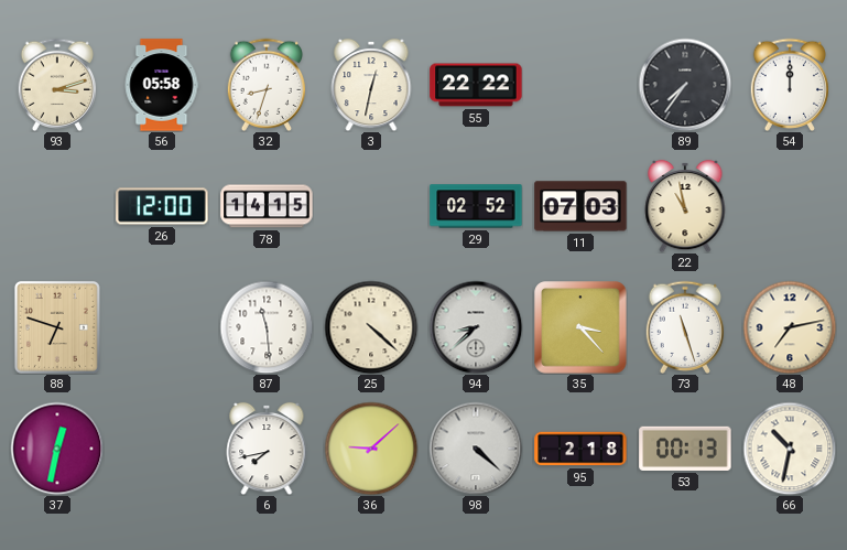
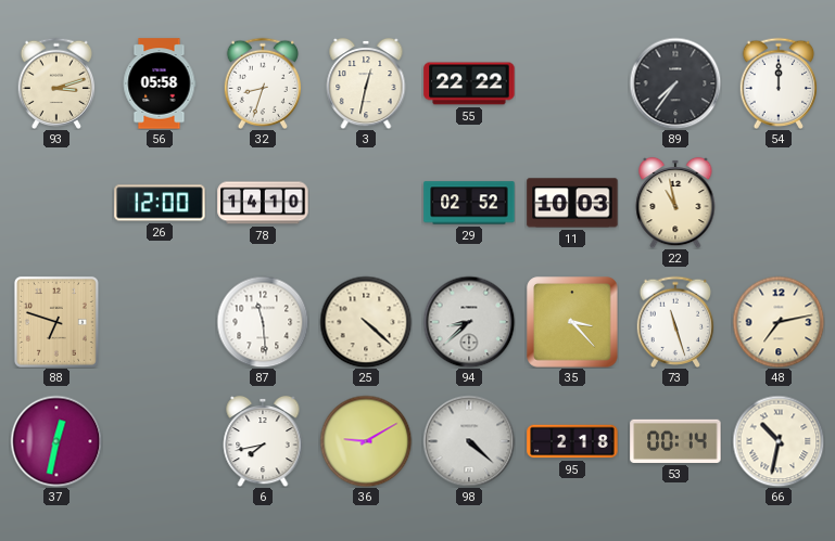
78: 14:15 -> 14:10
11: 07:03 -> 10:03
36: 9:08 -> 9:10
53: 00:13 -> 00:14
